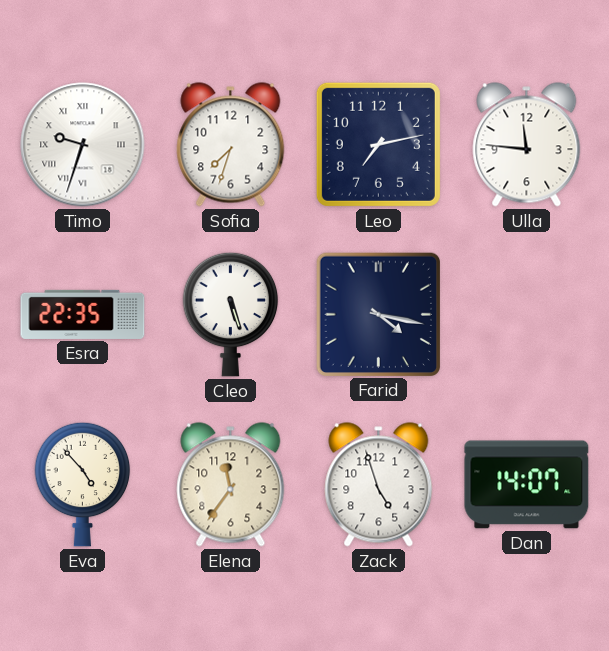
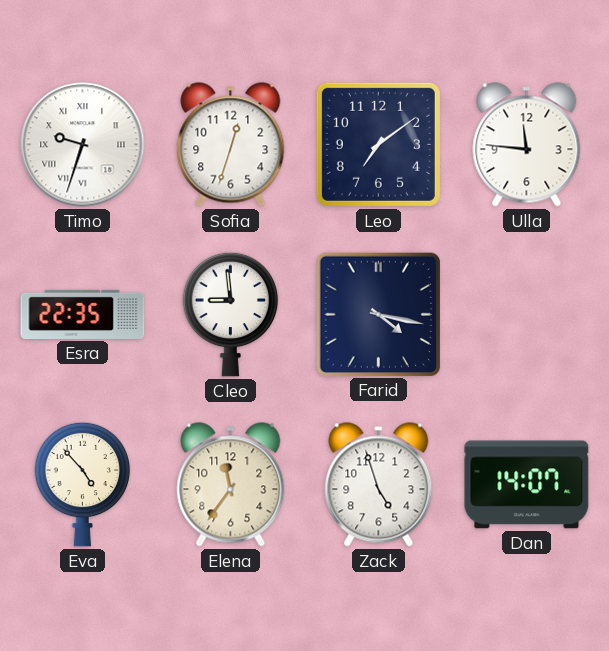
Sofia: 7:33 -> 12:33
Leo: 7:13 -> 7:09
Cleo: 5:27 -> 8:59
